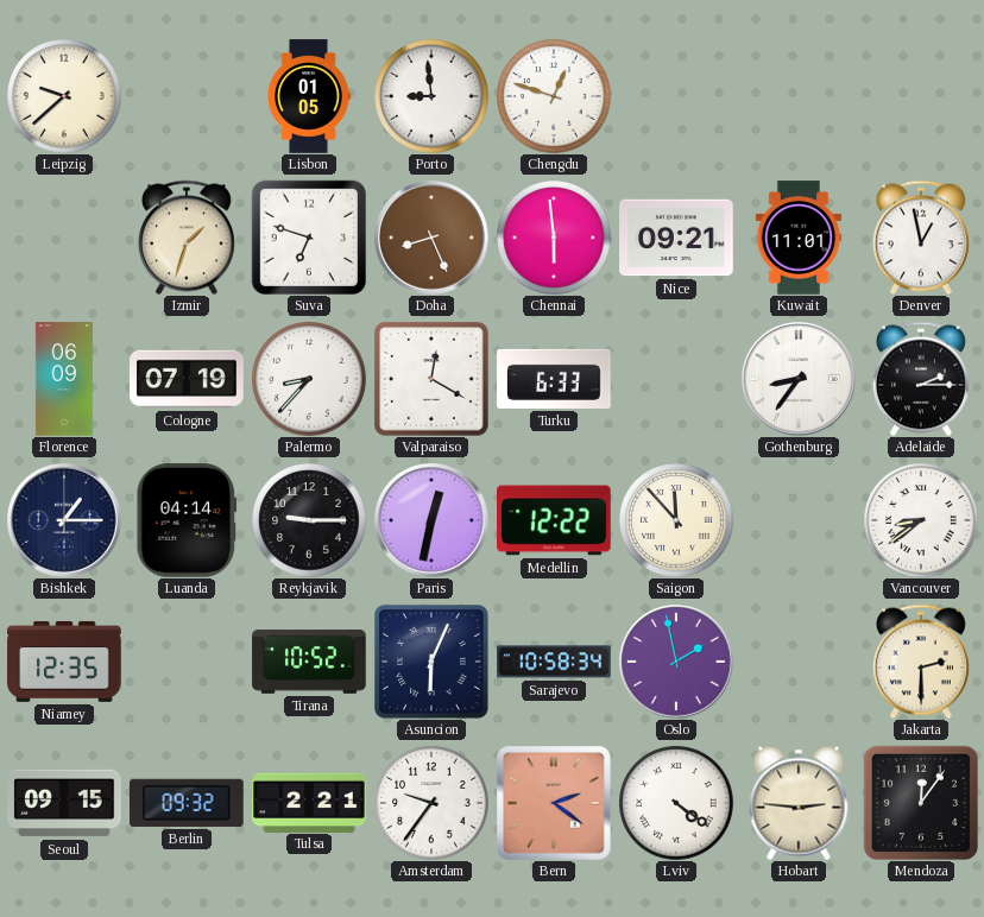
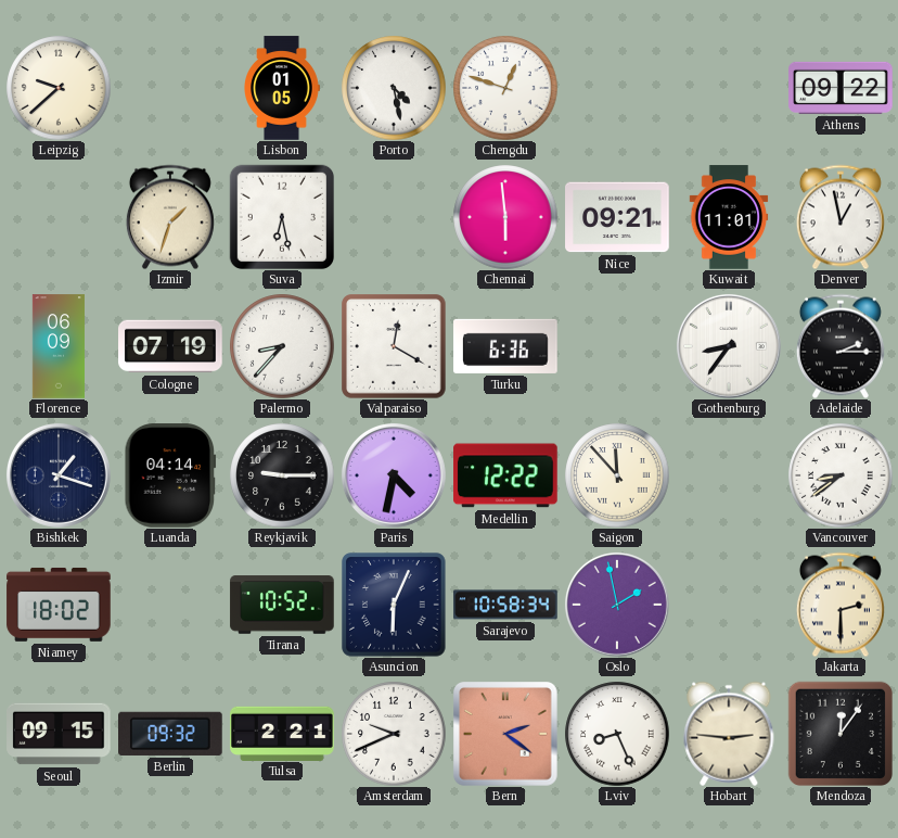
Porto: 8:59 -> 4:28
Athens: none -> 09:22
Suva: 6:48 -> 6:28
Doha: 8:26 -> none
Turku: 6:33 -> 6:36
Bishkek: 1:15 -> 1:18
Paris: 12:32 -> 4:32
Niamey: 12:35 -> 18:02
Amsterdam: 9:36 -> 9:41
Lviv: 4:21 -> 8:26
